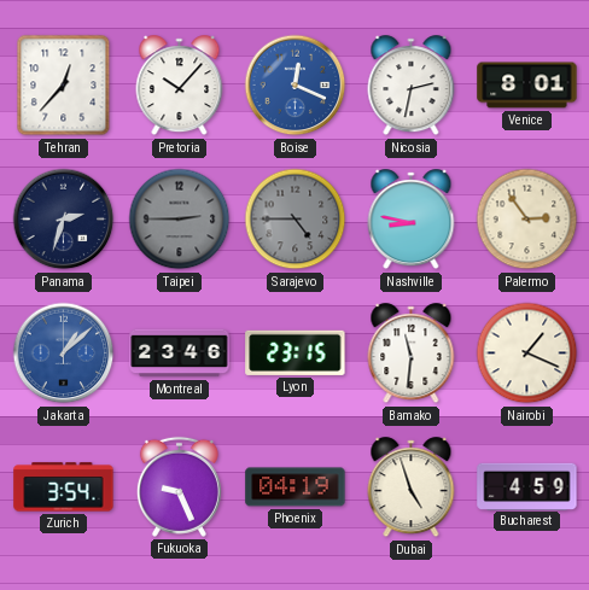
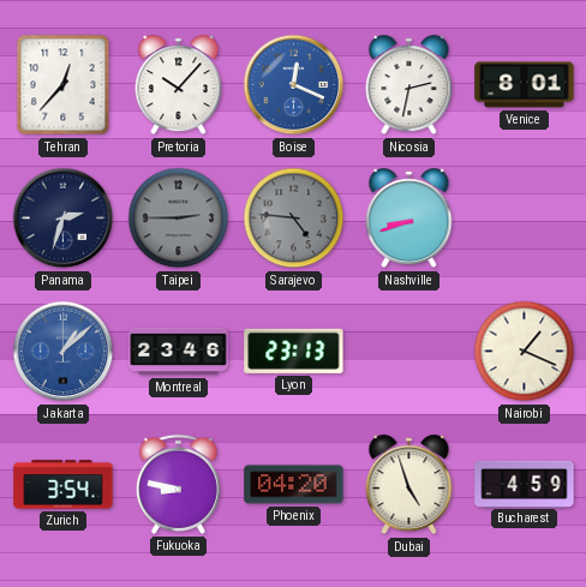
Sarajevo: 4:45 -> 4:46
Nashville: 8:47 -> 8:42
Palermo: 2:54 -> none
Lyon: 23:15 -> 23:13
Bamako: 11:31 -> none
Fukuoka: 9:26 -> 8:47
Phoenix: 04:19 -> 04:20
